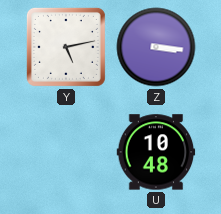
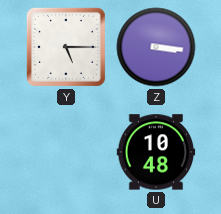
Y: 5:13 -> 5:15
